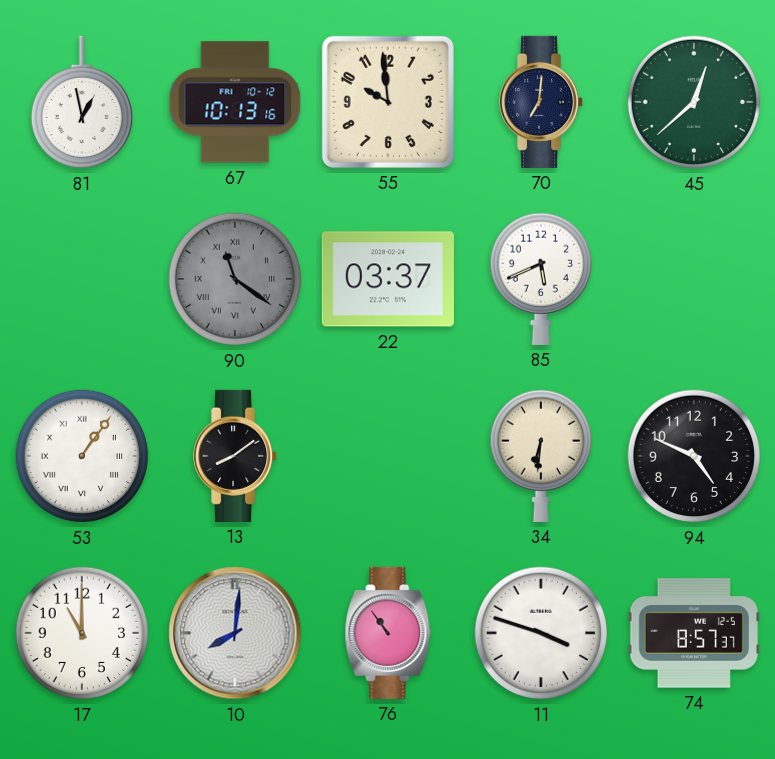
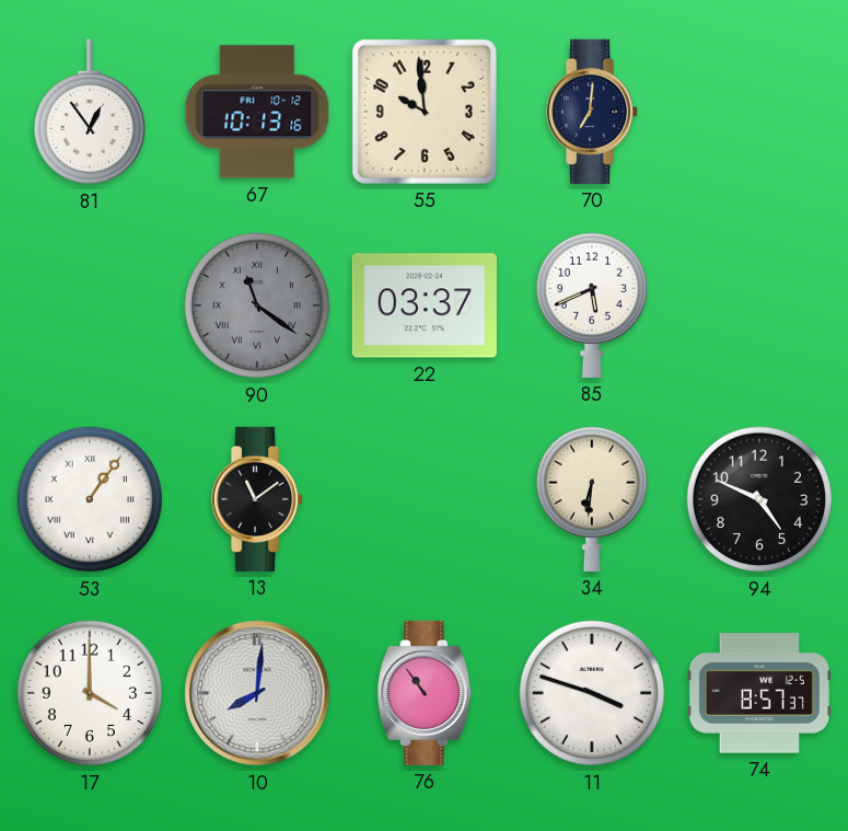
81: 12:58 -> 12:54
45: 12:38 -> none
13: 8:09 -> 11:09
17: 11:00 -> 4:00
